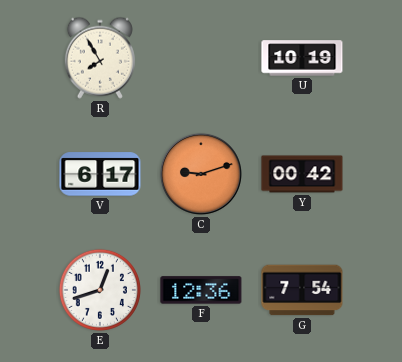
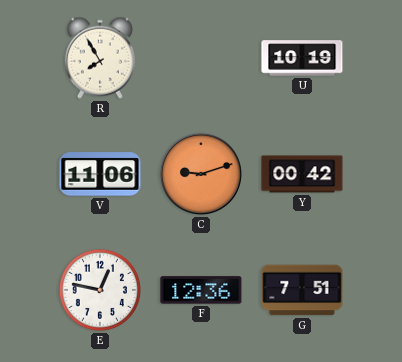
V: 6:17 -> 11:06
E: 12:42 -> 12:47
G: 7:54 -> 7:51
